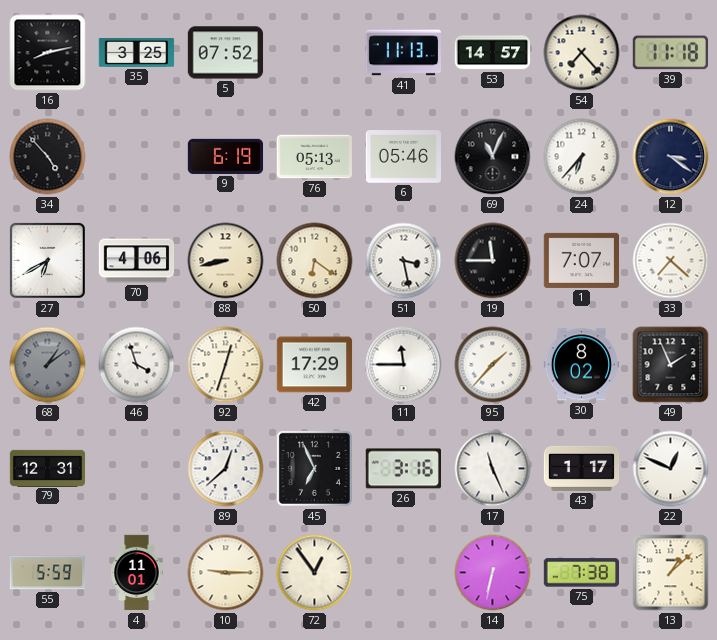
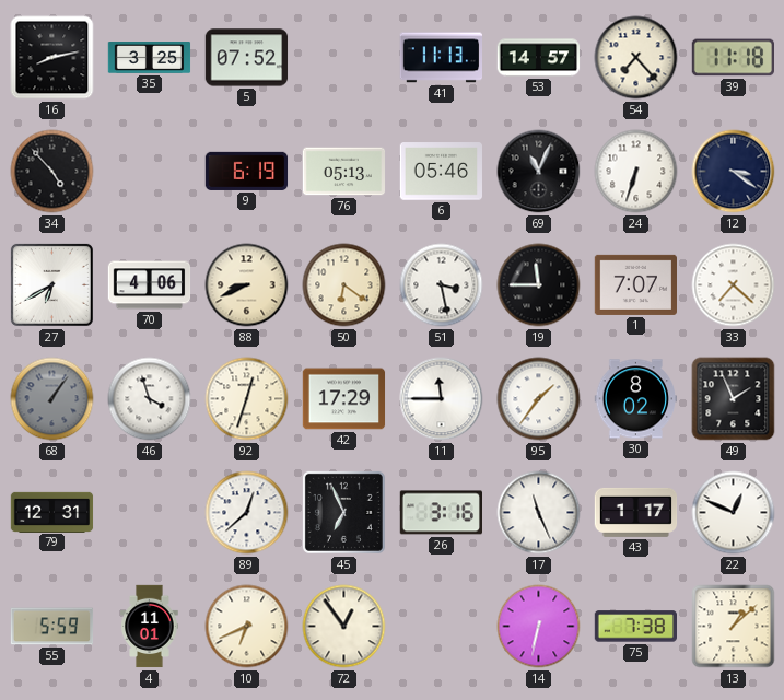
24: 6:37 -> 6:33
88: 8:43 -> 8:41
68: 1:09 -> 1:06
95: 1:37 -> 1:36
10: 9:15 -> 6:41
